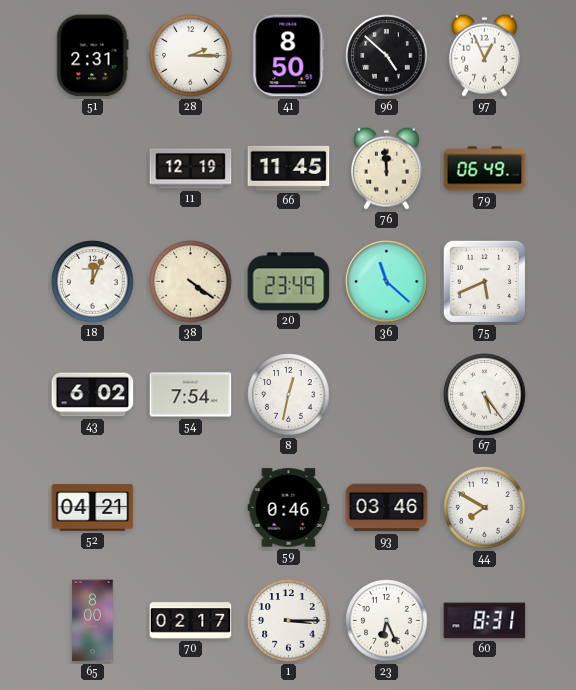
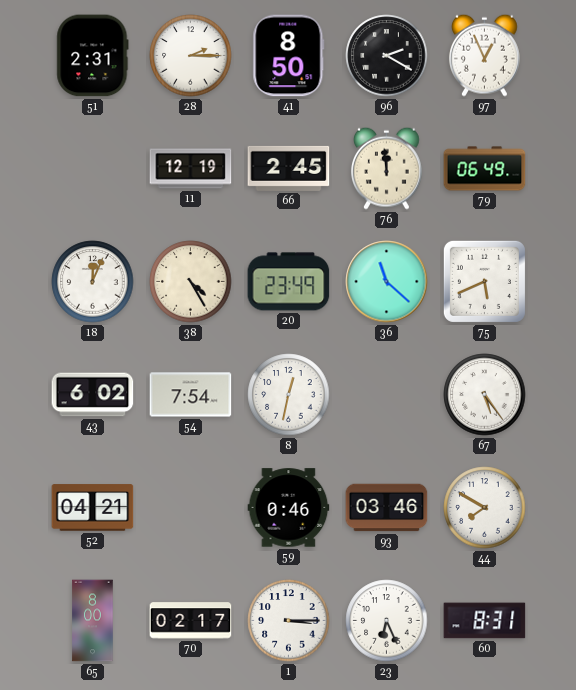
96: 4:52 -> 2:20
66: 11:45 -> 2:45
38: 4:21 -> 4:25
